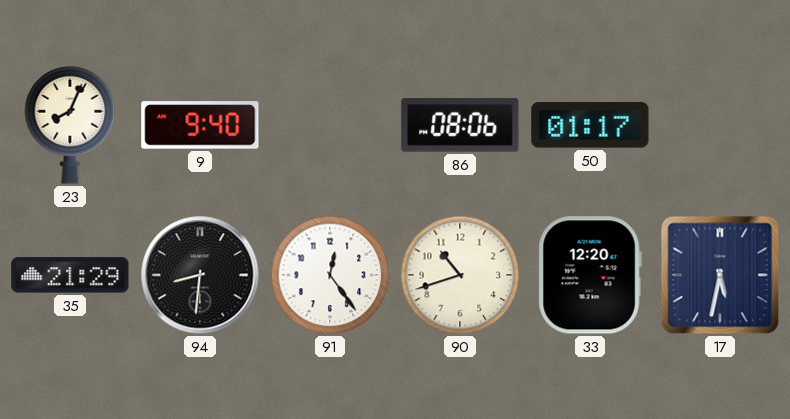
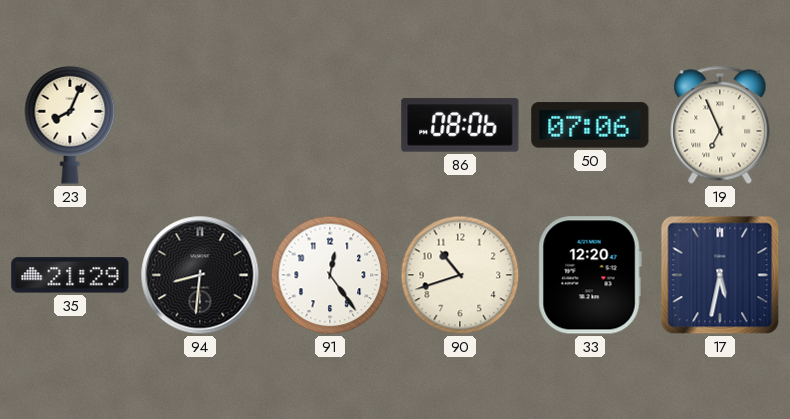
9: 9:40 -> none
50: 01:17 -> 07:06
19: none -> 6:56
